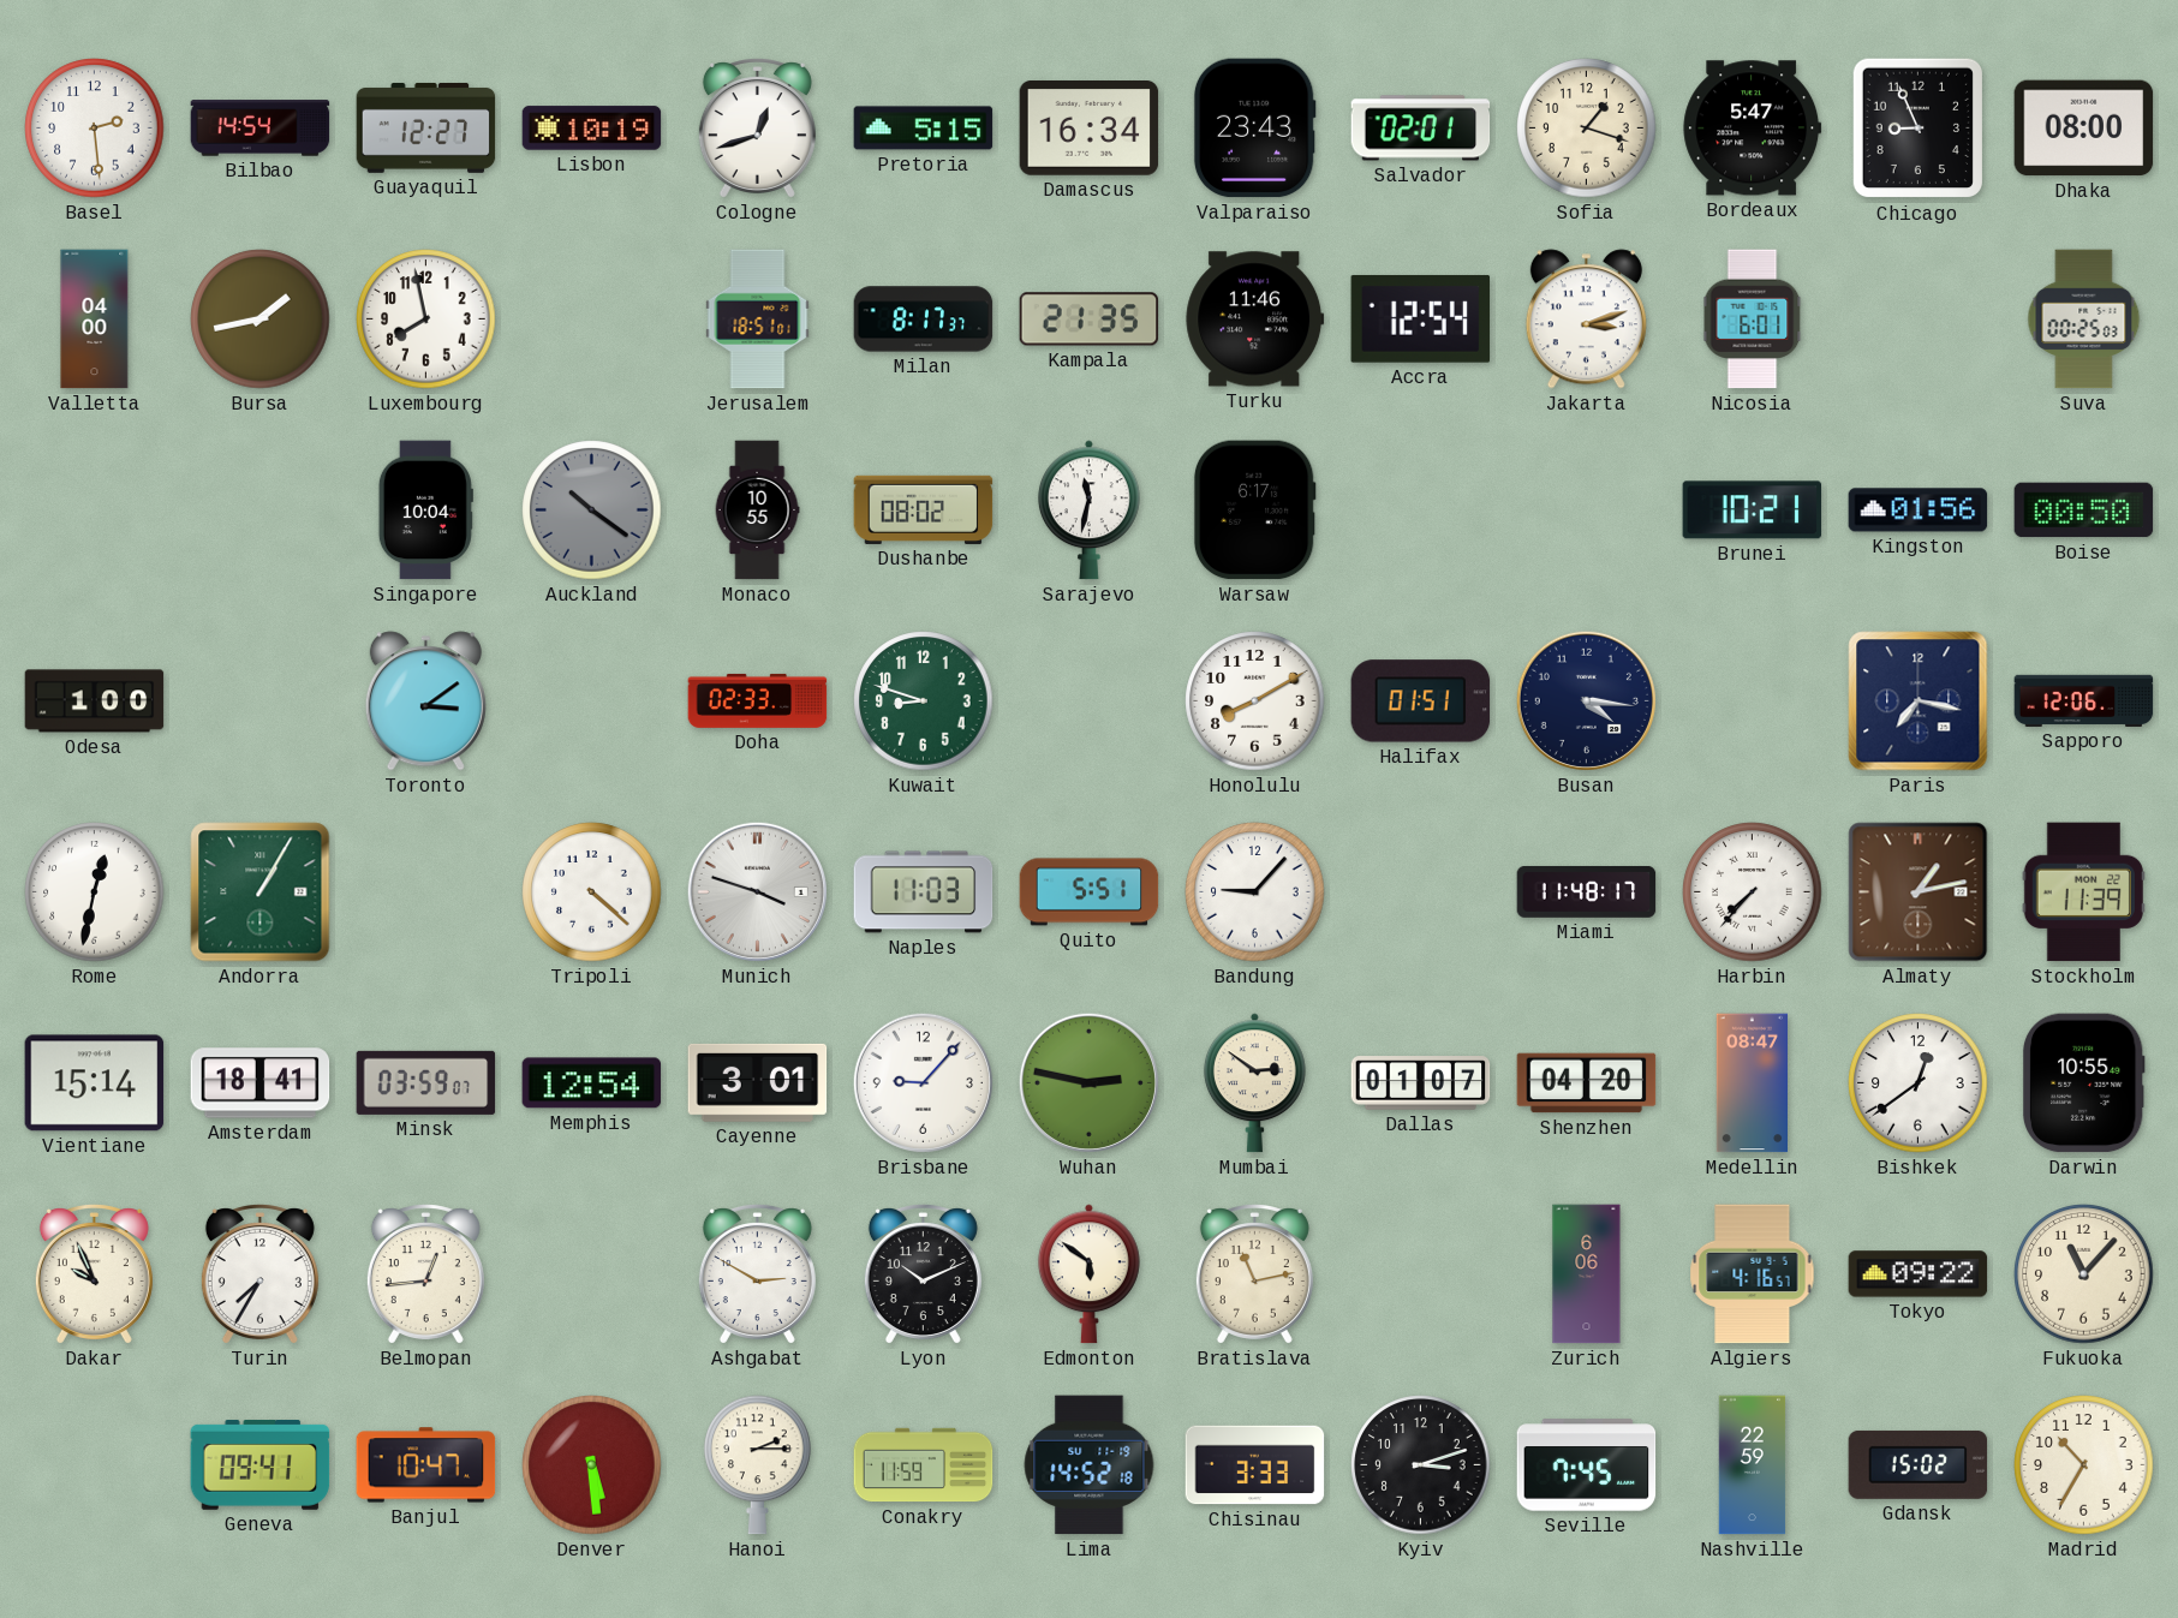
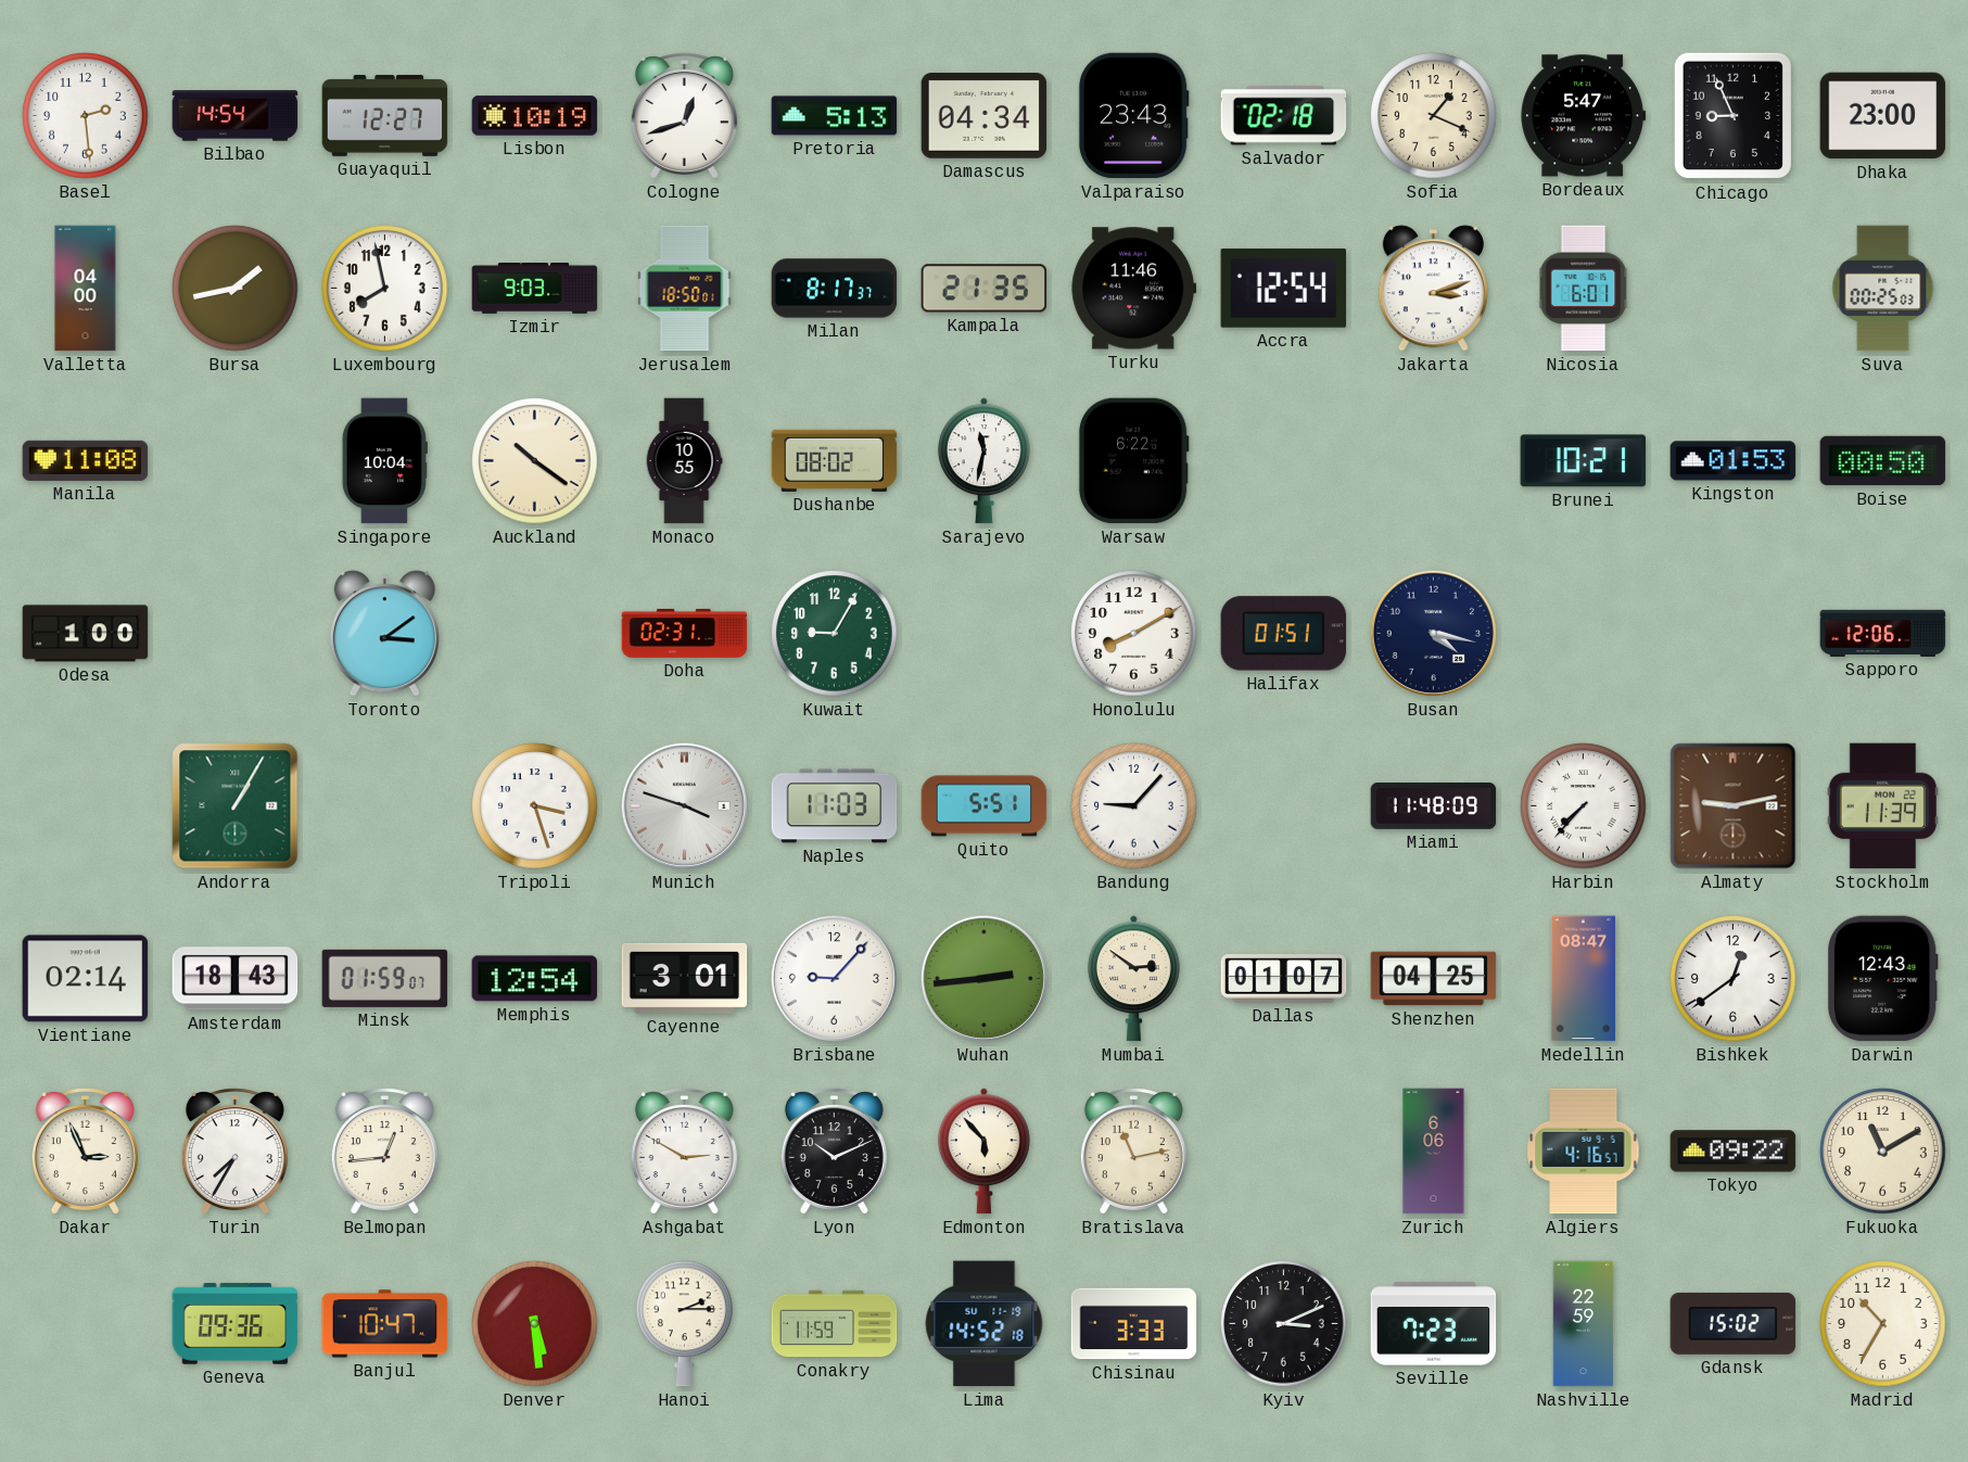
Pretoria: 5:15 -> 5:13
Damascus: 16:34 -> 04:34
Salvador: 02:01 -> 02:18
Sofia: 1:18 -> 1:19
Dhaka: 08:00 -> 23:00
Izmir: none -> 9:03
Jerusalem: 18:51 -> 18:50
Manila: none -> 11:08
Auckland dial: grey -> cream
Warsaw: 6:17 -> 6:22
Kingston: 01:56 -> 01:53
Doha: 02:33 -> 02:31
Kuwait: 8:48 -> 9:05
Busan: 4:16 -> 4:17
Paris: 7:17 -> none
Rome: 12:32 -> none
Tripoli: 4:22 -> 3:27
Miami: 11:48:17 -> 11:48:09
Almaty: 1:13 -> 9:13
Vientiane: 15:14 -> 02:14
Amsterdam: 18:41 -> 18:43
Minsk: 03:59 -> 01:59
Wuhan: 2:47 -> 2:44
Shenzhen: 04:20 -> 04:25
Darwin: 10:55 -> 12:43
Dakar: 9:56 -> 2:56
Edmonton: 5:51 -> 5:53
Fukuoka: 11:07 -> 11:10
Geneva: 09:41 -> 09:36
Kyiv: 3:12 -> 3:11
Seville: 7:45 -> 7:23
